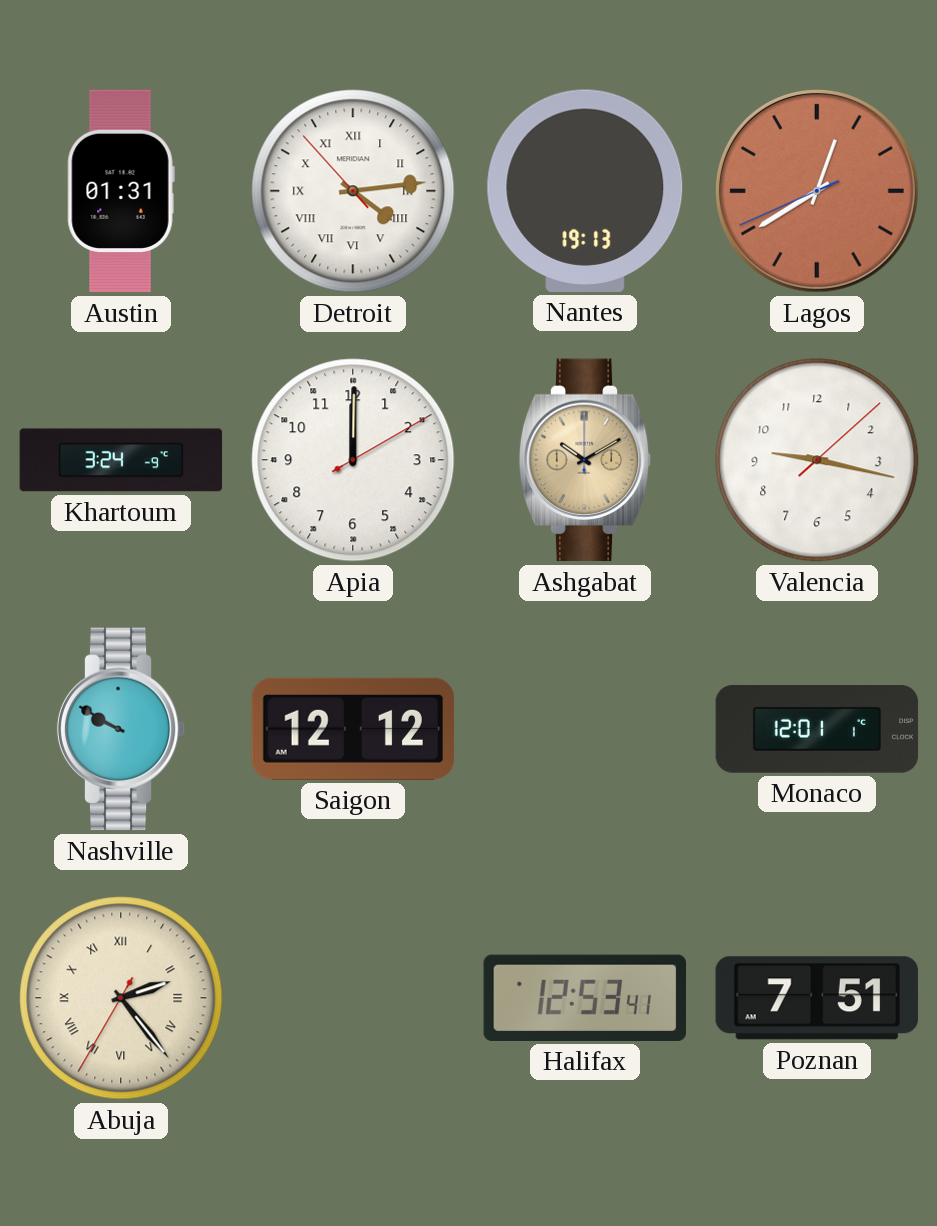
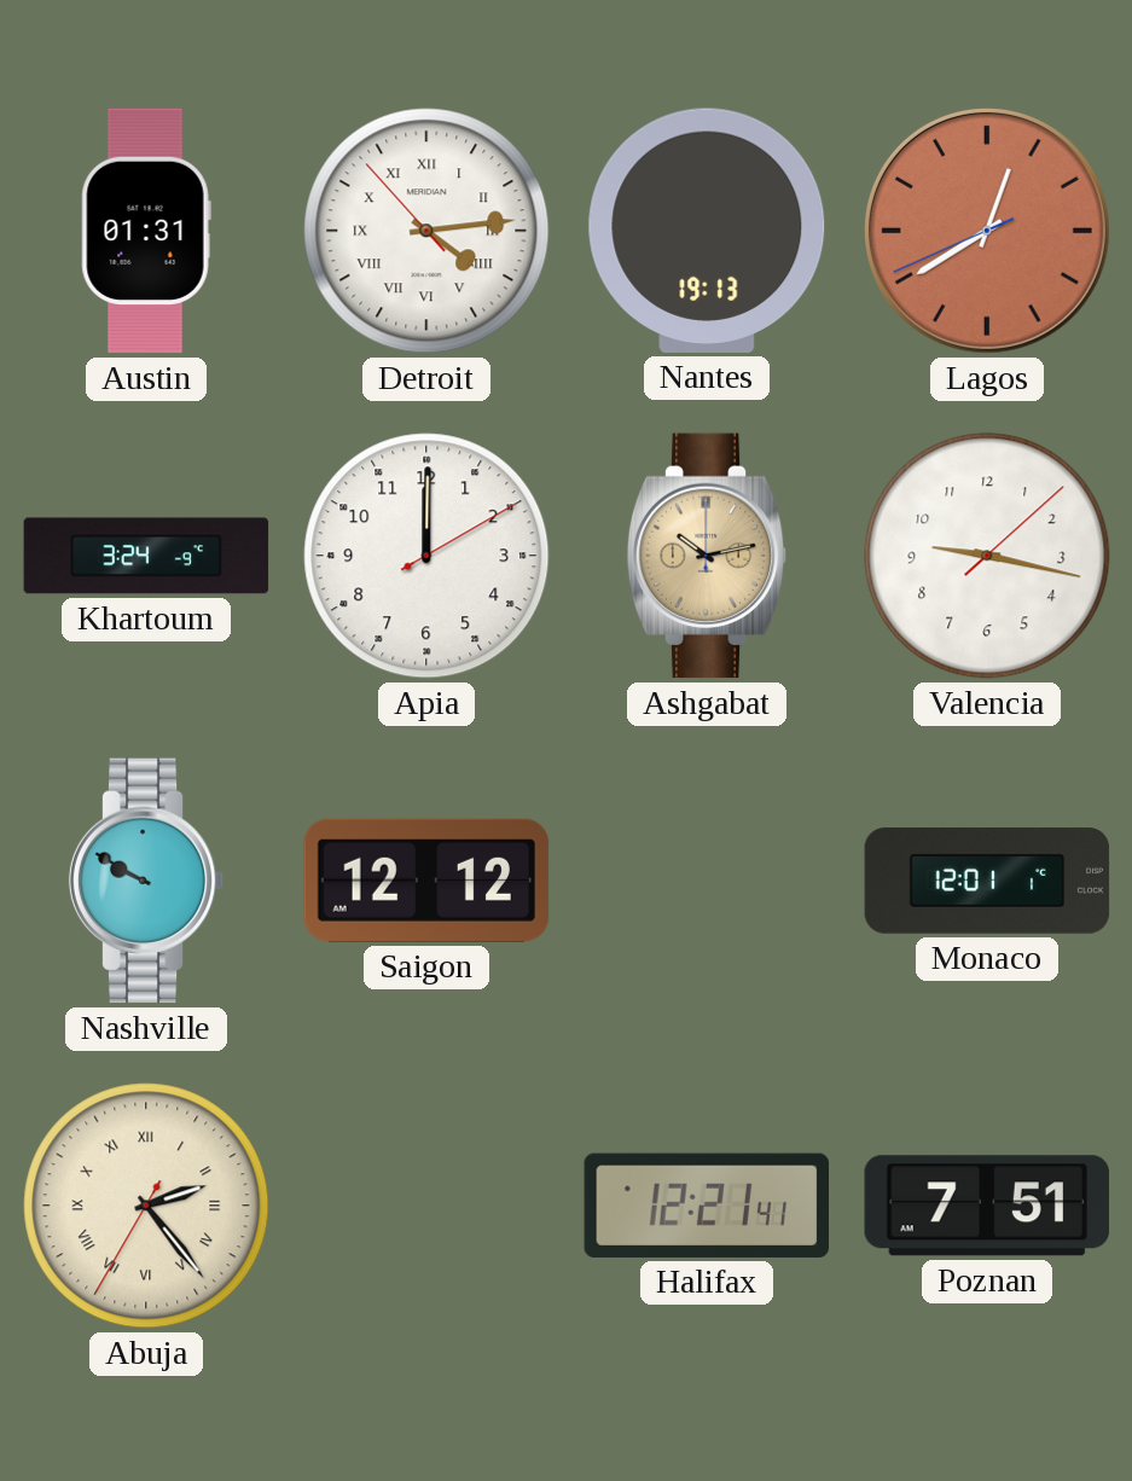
Ashgabat: 10:10 -> 10:13
Halifax: 12:53 -> 12:21
